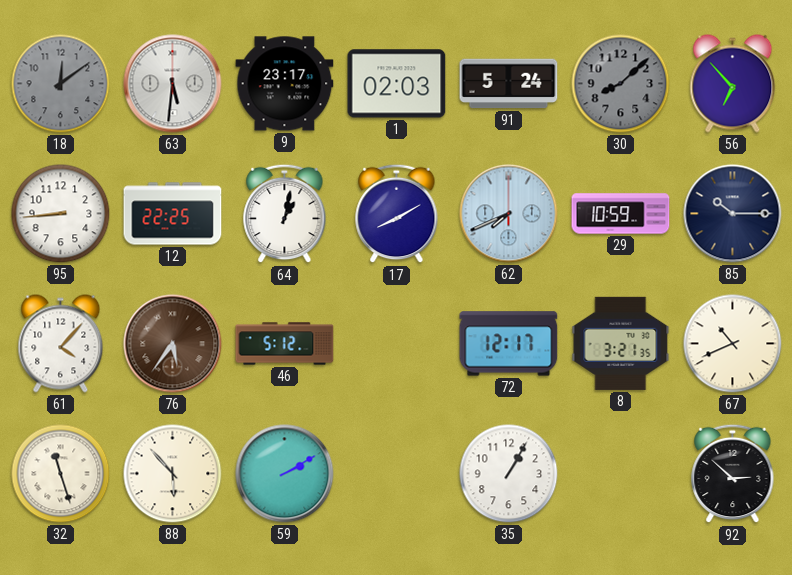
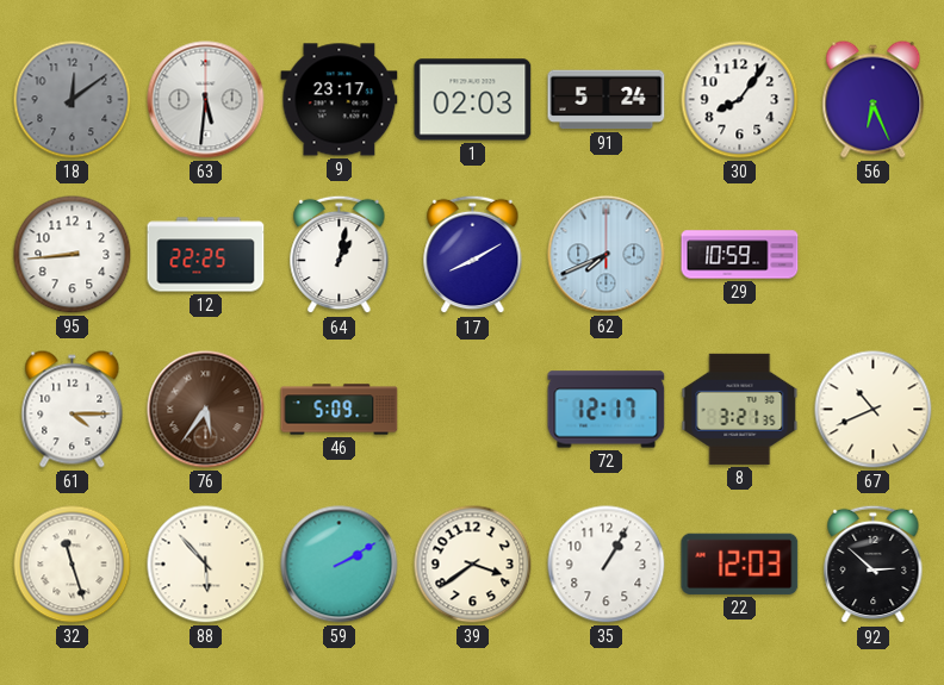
30: 8:08 -> 8:06
30 dial: grey -> white
56: 6:53 -> 6:26
85: 10:15 -> none
61: 4:07 -> 4:15
46: 5:12 -> 5:09
39: none -> 3:39
22: none -> 12:03
